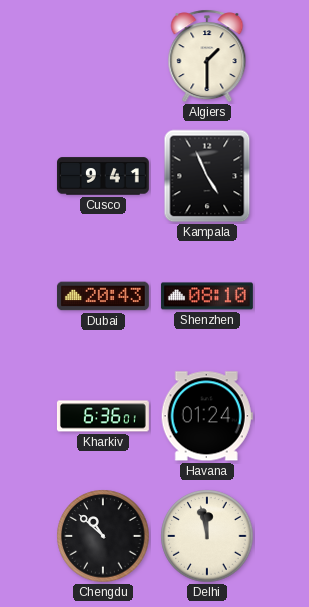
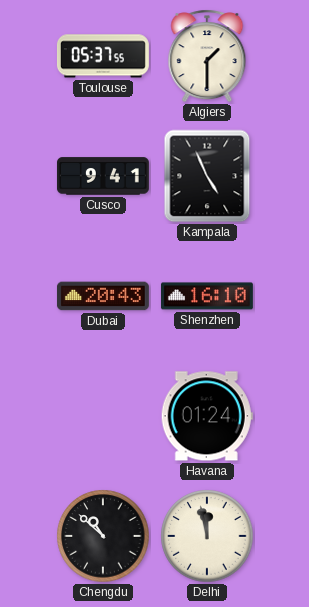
Toulouse: none -> 05:37
Shenzhen: 08:10 -> 16:10
Kharkiv: 6:36 -> none
